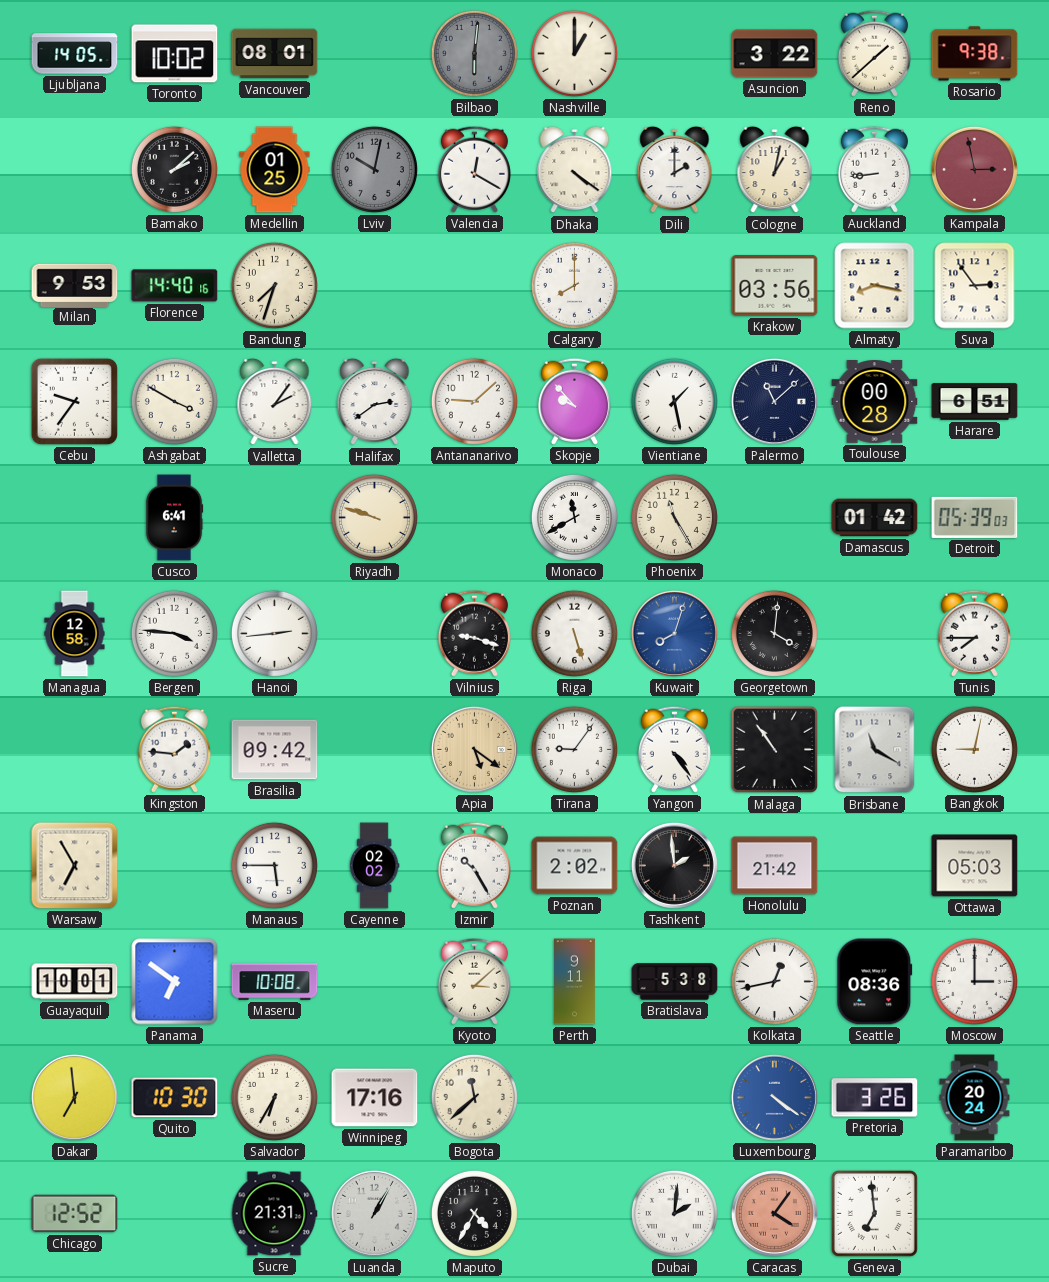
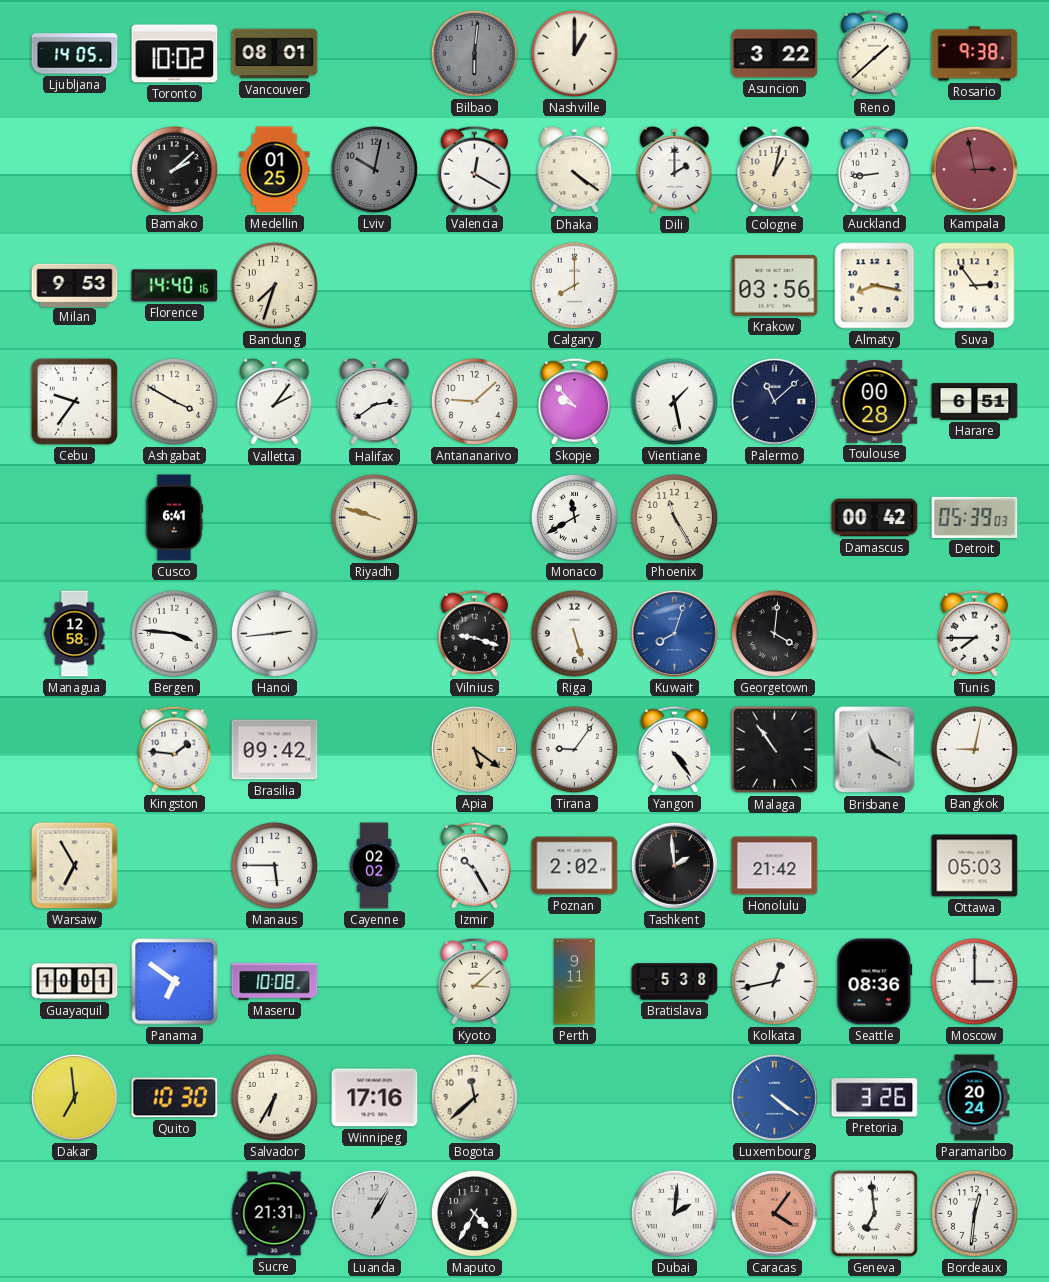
Damascus: 01:42 -> 00:42
Chicago: 12:52 -> none
Bordeaux: none -> 12:31
